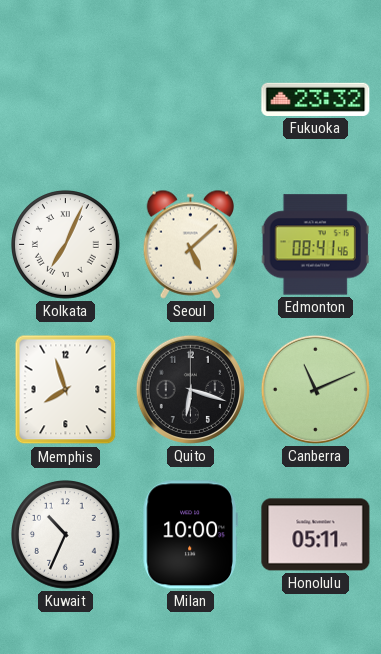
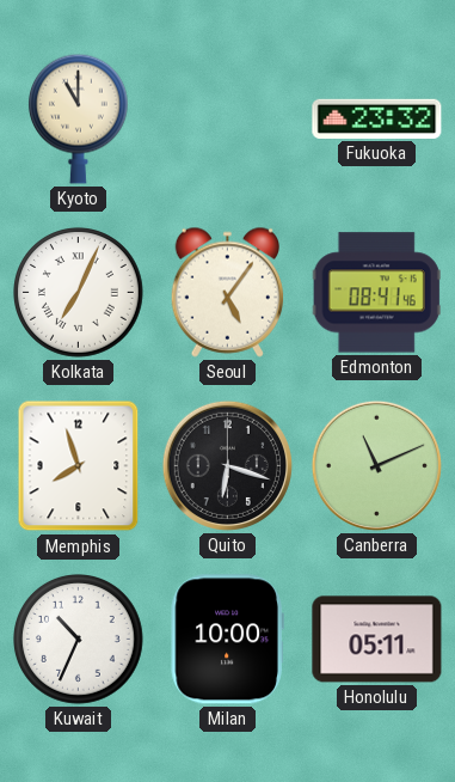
Kyoto: none -> 11:00
Seoul: 5:08 -> 5:06
